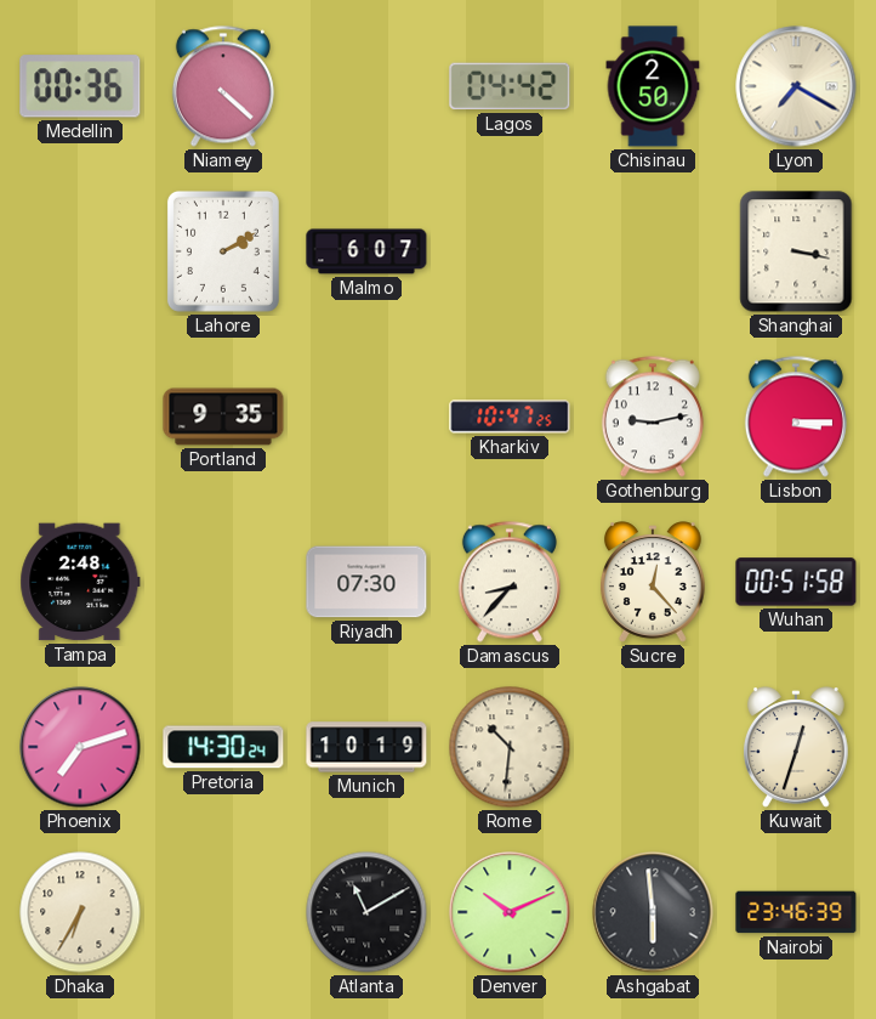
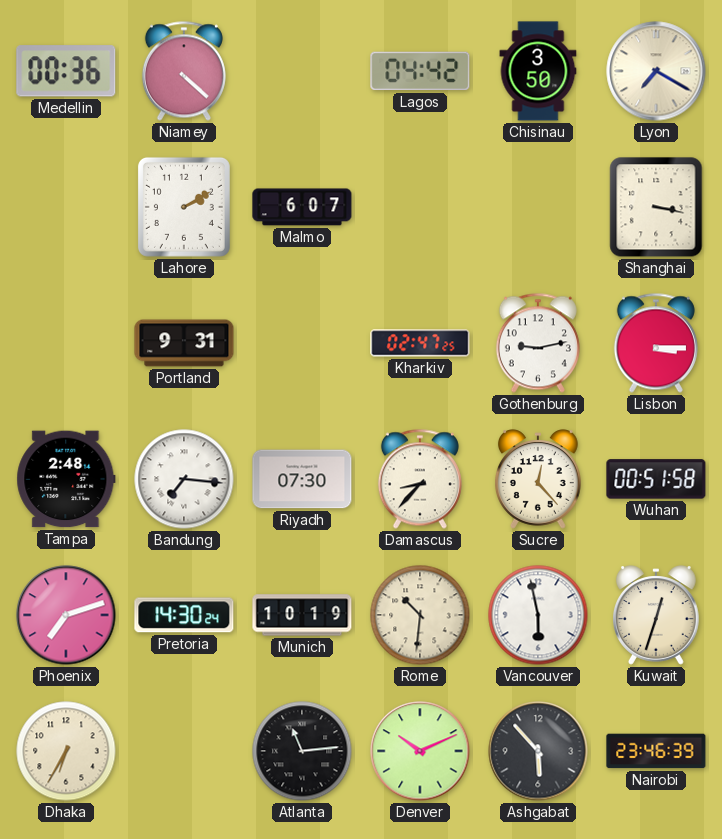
Chisinau: 2:50 -> 3:50
Portland: 9:35 -> 9:31
Kharkiv: 10:47 -> 02:47
Bandung: none -> 7:16
Vancouver: none -> 5:58
Atlanta: 11:10 -> 11:14
Ashgabat: 5:59 -> 5:53
